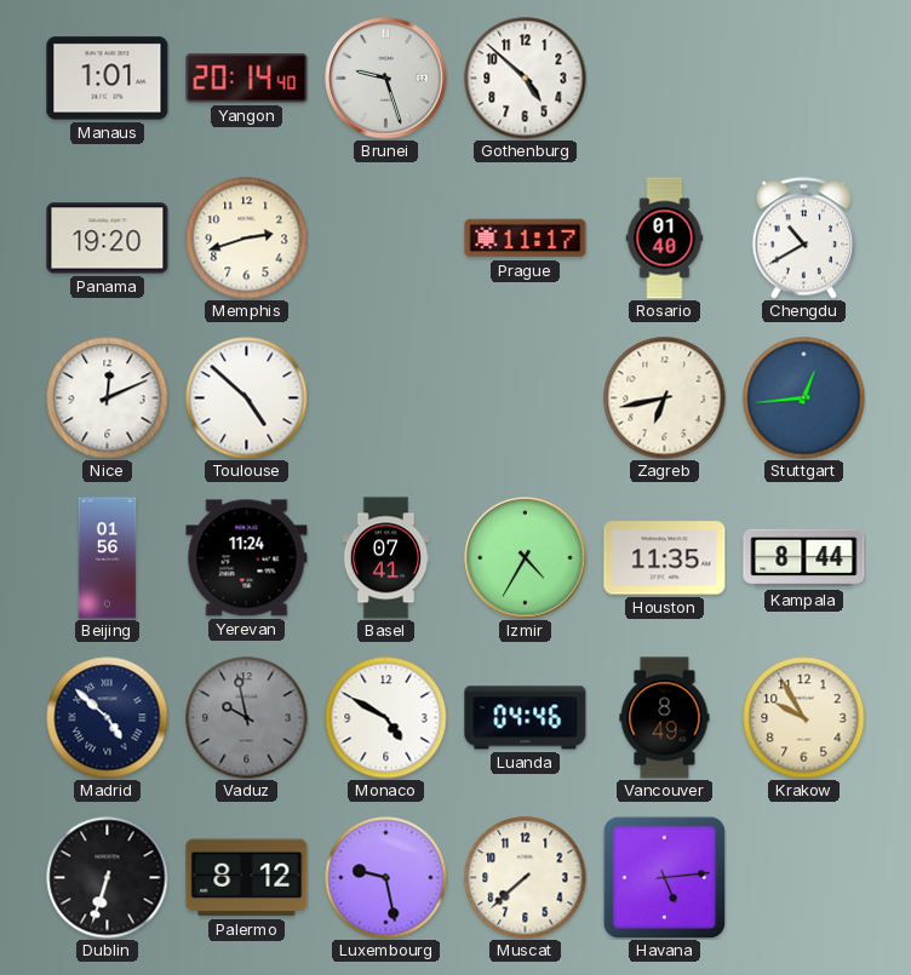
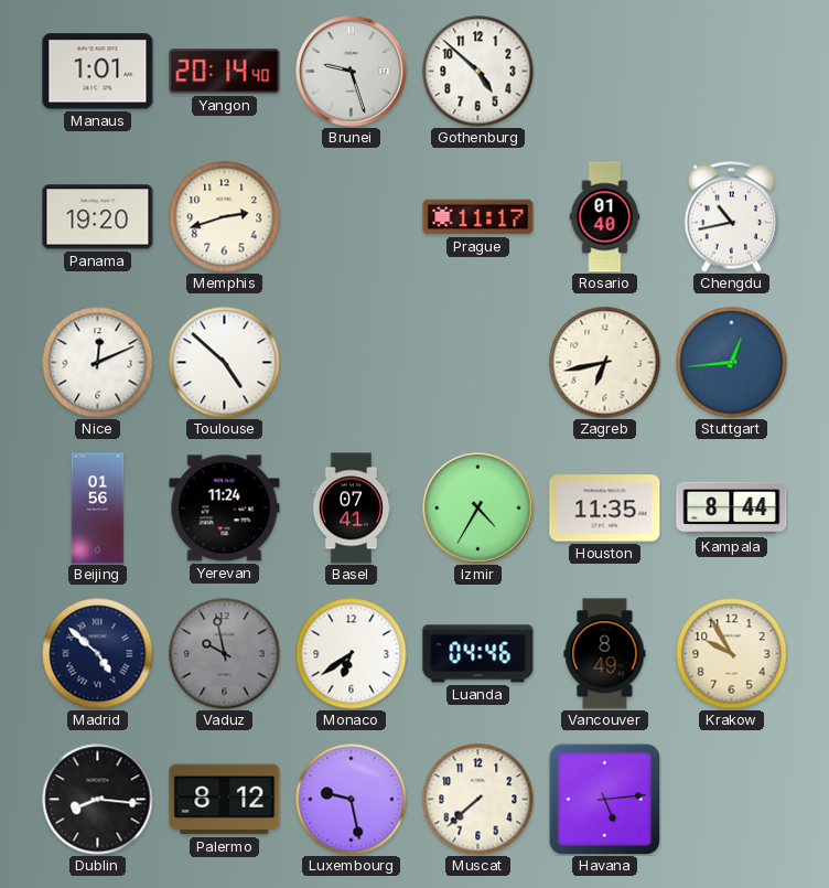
Chengdu: 10:40 -> 10:43
Monaco: 4:50 -> 6:39
Dublin: 6:33 -> 8:16
